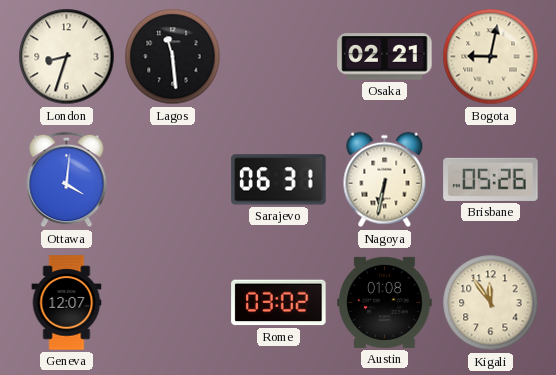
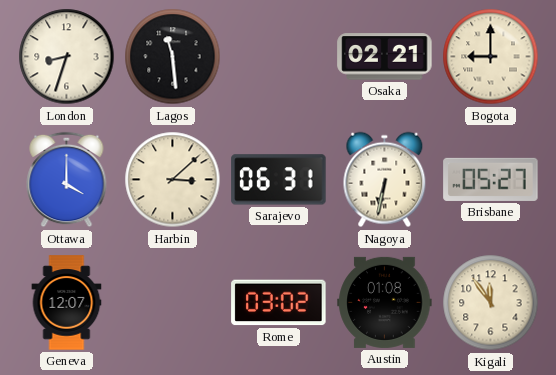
Bogota: 9:02 -> 9:00
Ottawa: 4:01 -> 4:00
Harbin: none -> 3:08
Brisbane: 05:26 -> 05:27
